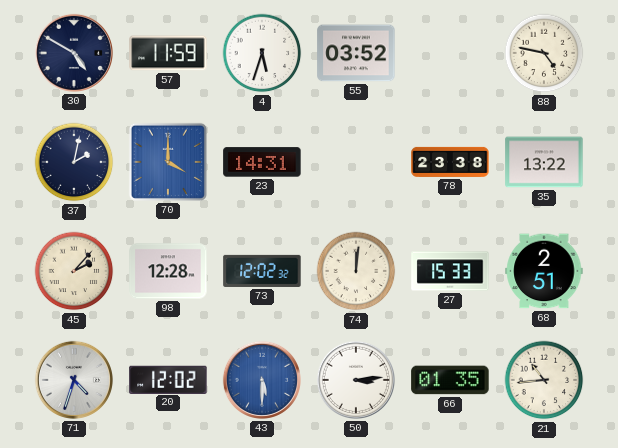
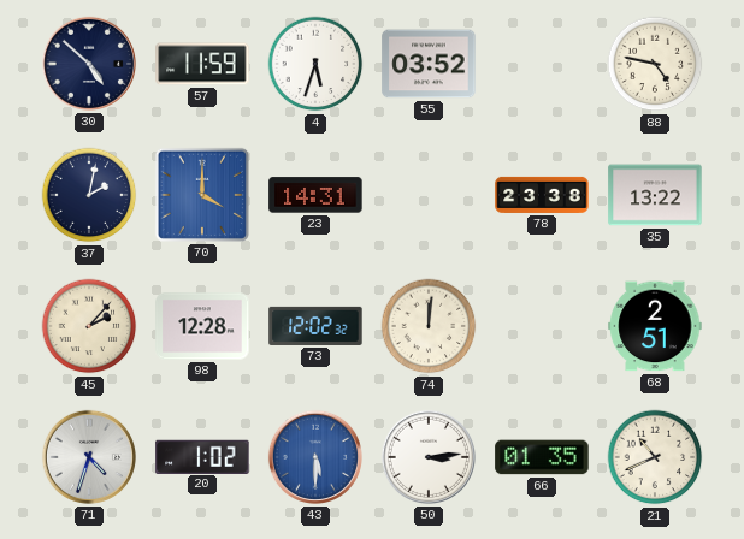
30: 4:50 -> 4:52
27: 15:33 -> none
20: 12:02 -> 1:02
21: 10:44 -> 10:41
